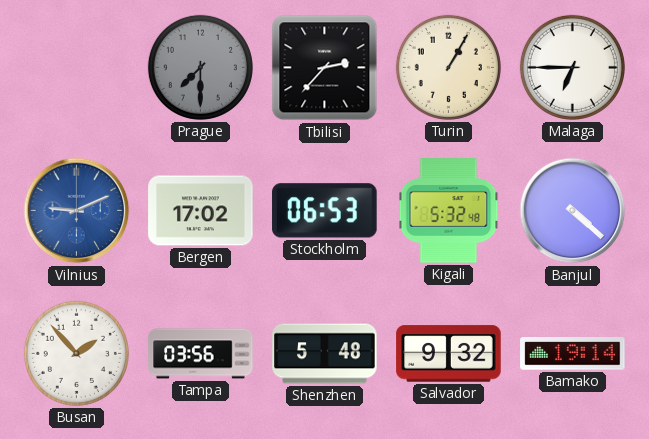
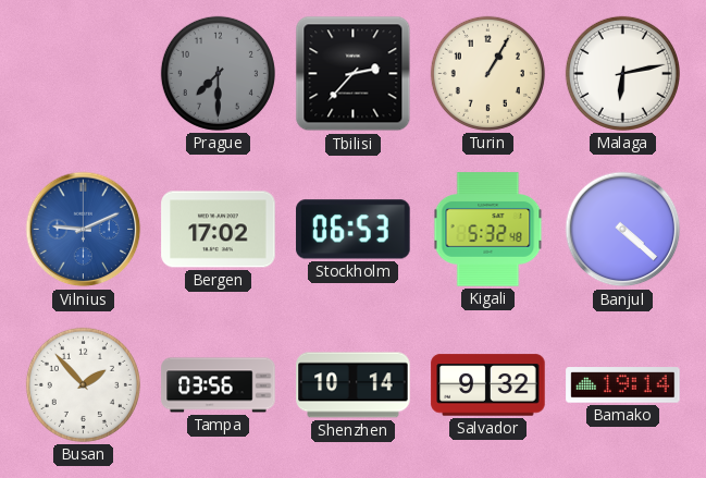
Malaga: 6:45 -> 6:13
Shenzhen: 5:48 -> 10:14
